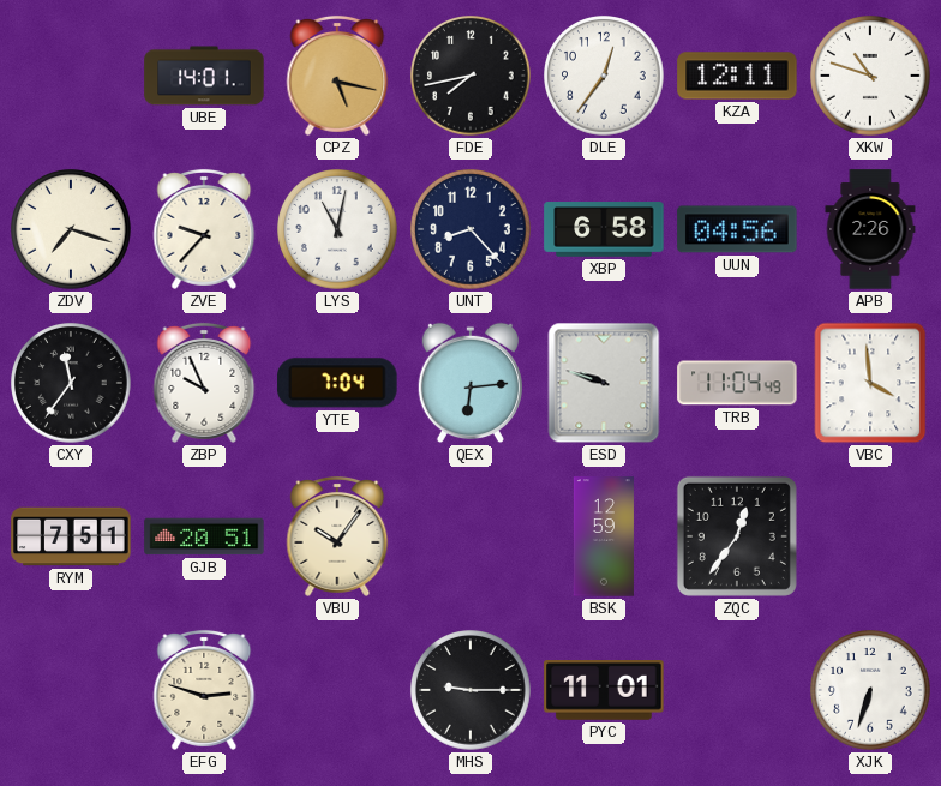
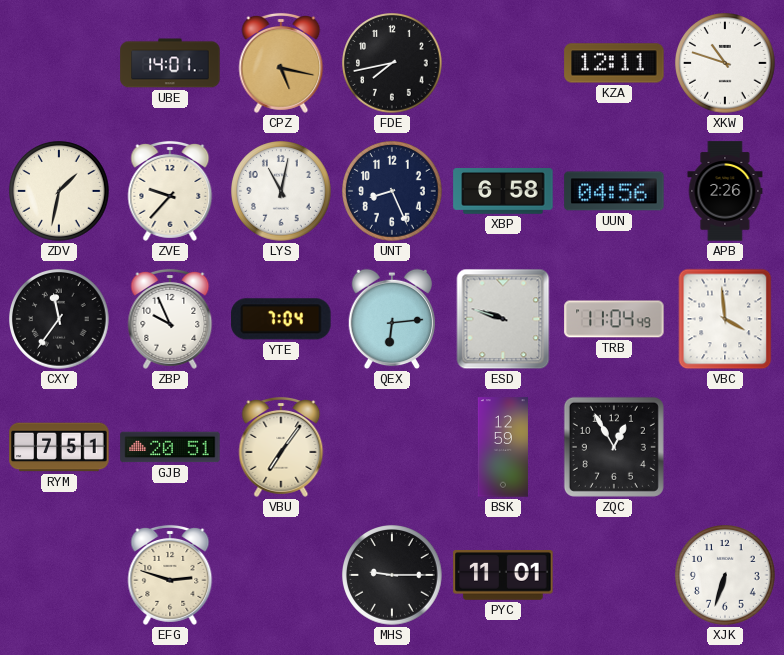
DLE: 12:36 -> none
ZDV: 7:18 -> 1:32
UNT: 8:23 -> 8:26
VBU: 10:06 -> 7:06
ZQC: 12:36 -> 12:55
